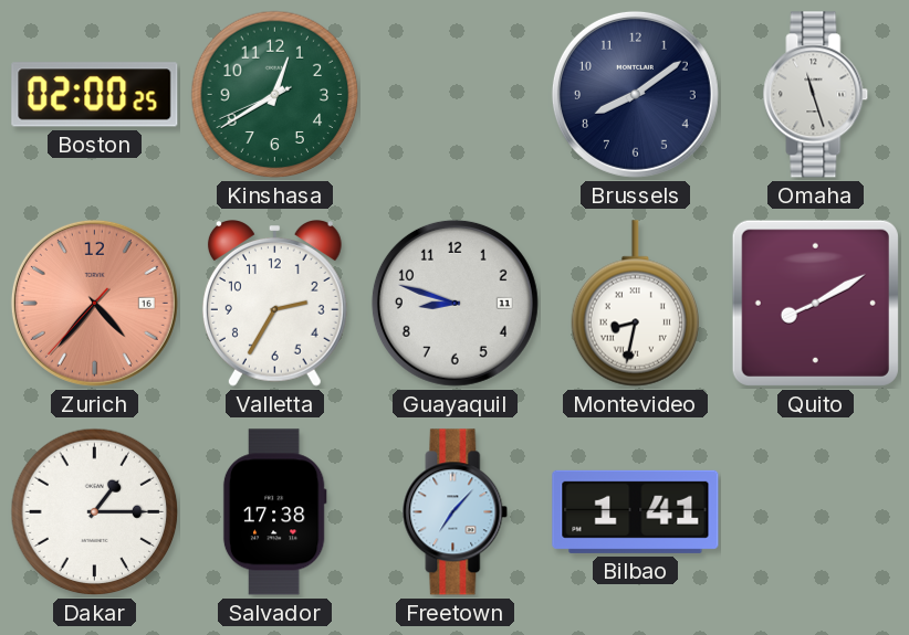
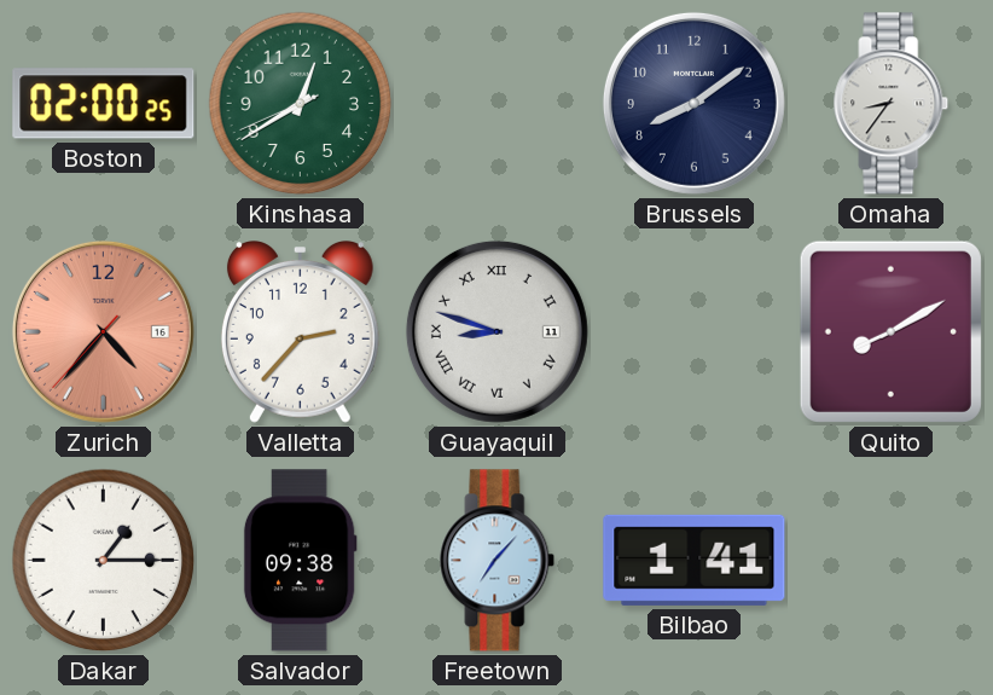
Omaha: 11:27 -> 8:36
Valletta: 2:35 -> 2:37
Guayaquil numerals: Arabic -> Roman
Montevideo: 8:32 -> none
Salvador: 17:38 -> 09:38
